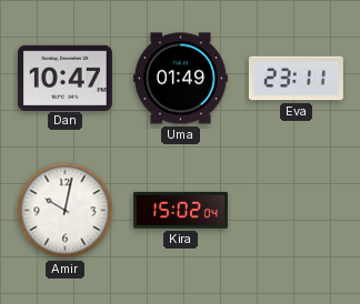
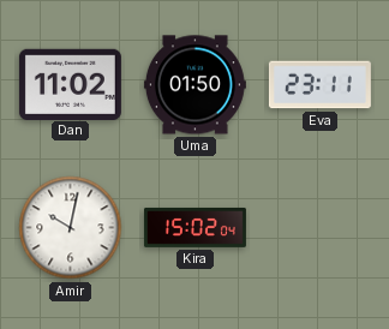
Dan: 10:47 -> 11:02
Uma: 01:49 -> 01:50
